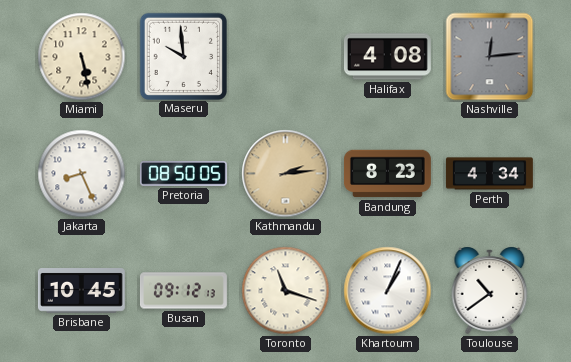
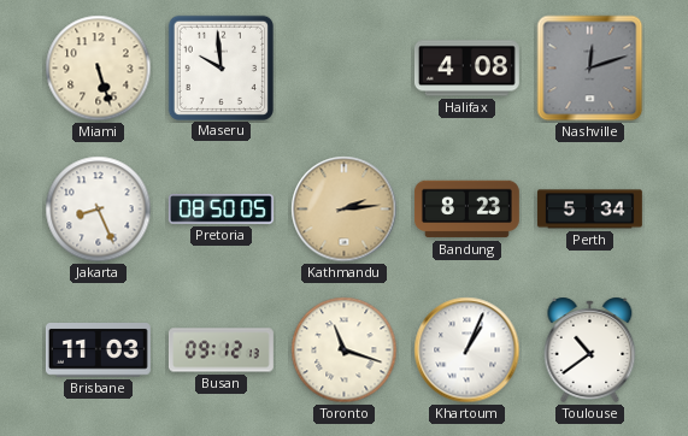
Miami: 5:28 -> 5:27
Nashville: 12:14 -> 12:12
Perth: 4:34 -> 5:34
Brisbane: 10:45 -> 11:03
